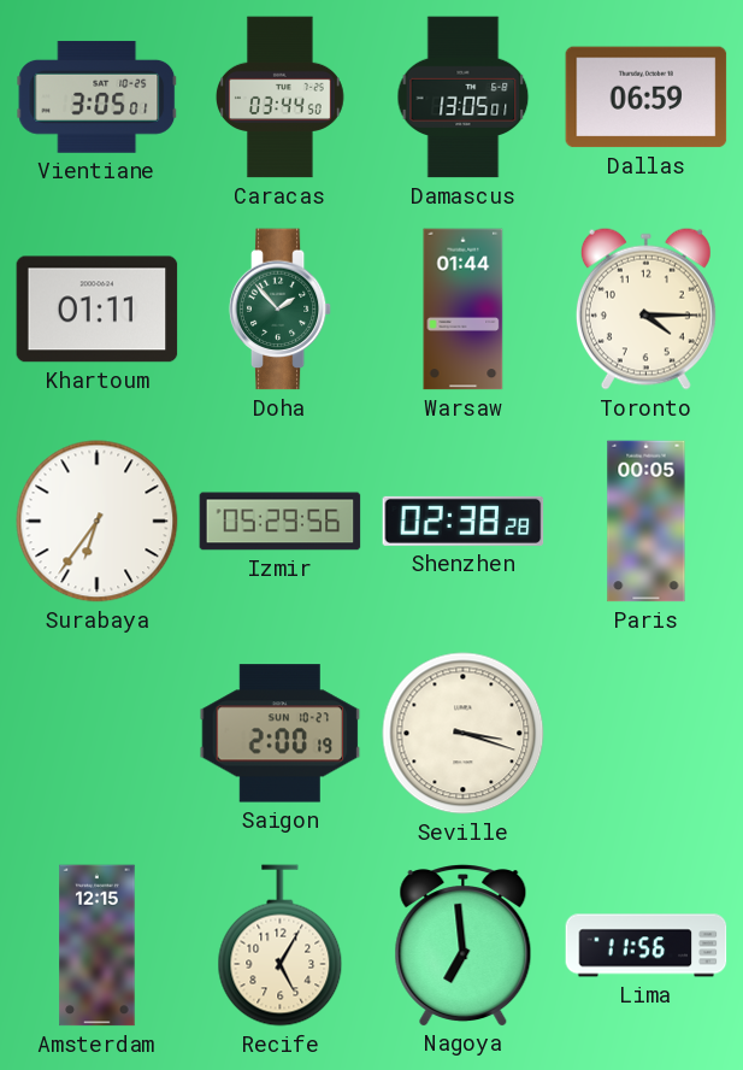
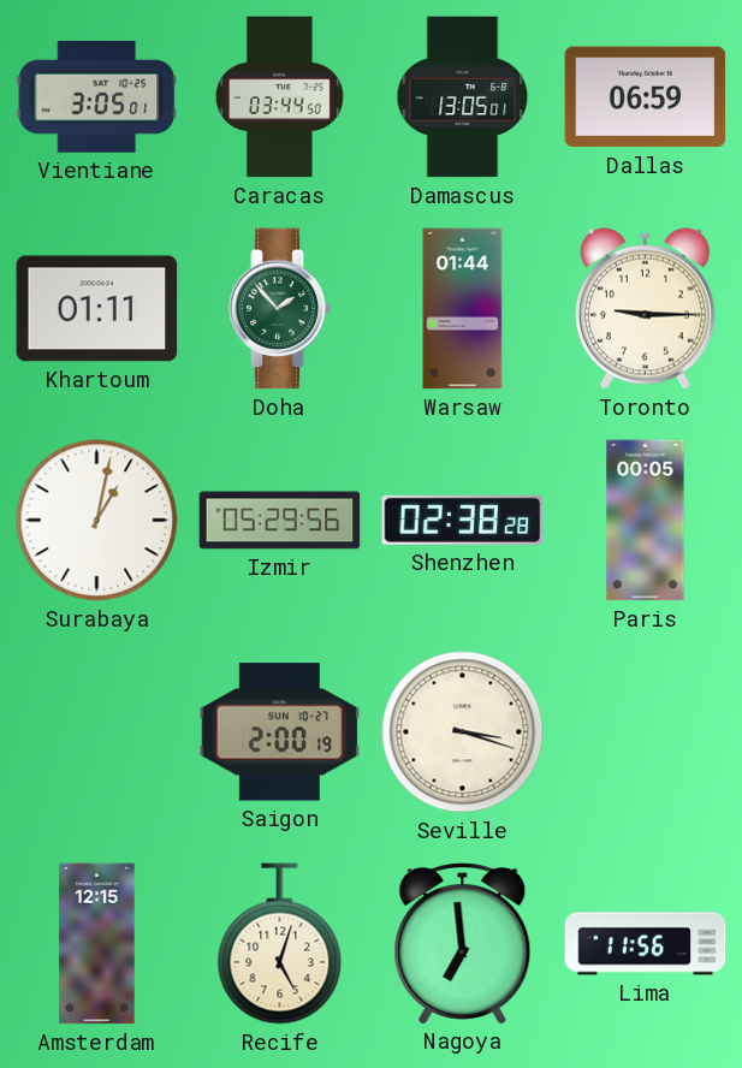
Toronto: 4:15 -> 9:15
Surabaya: 6:36 -> 1:02
Recife: 5:05 -> 5:03
